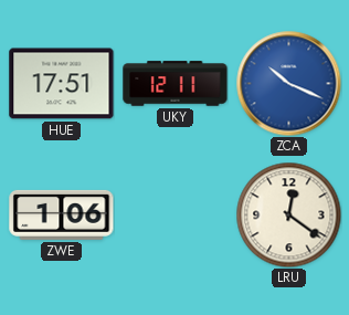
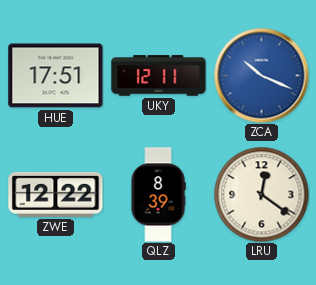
ZWE: 1:06 -> 12:22
QLZ: none -> 8:39
